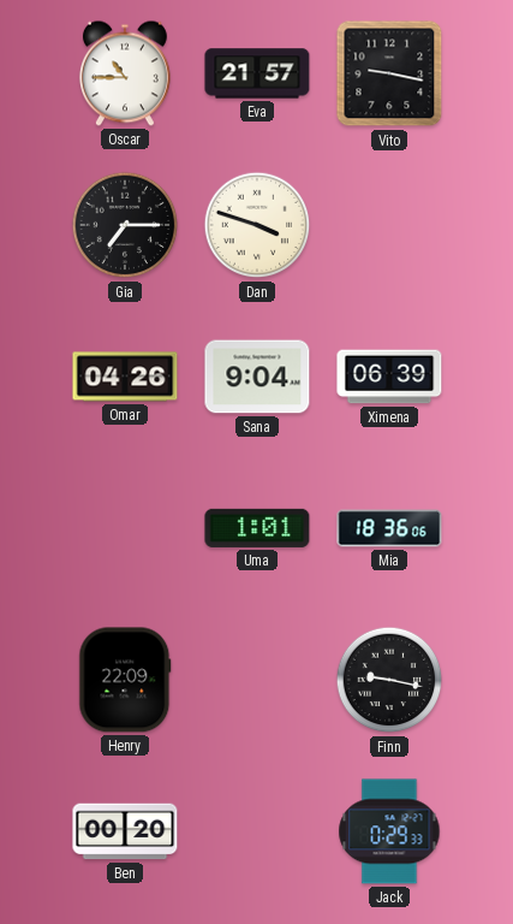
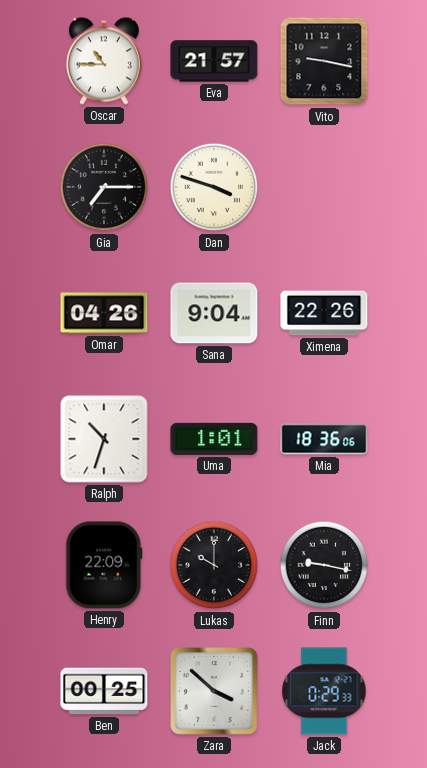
Ximena: 06:39 -> 22:26
Ralph: none -> 10:33
Lukas: none -> 10:00
Ben: 00:20 -> 00:25
Zara: none -> 3:52
